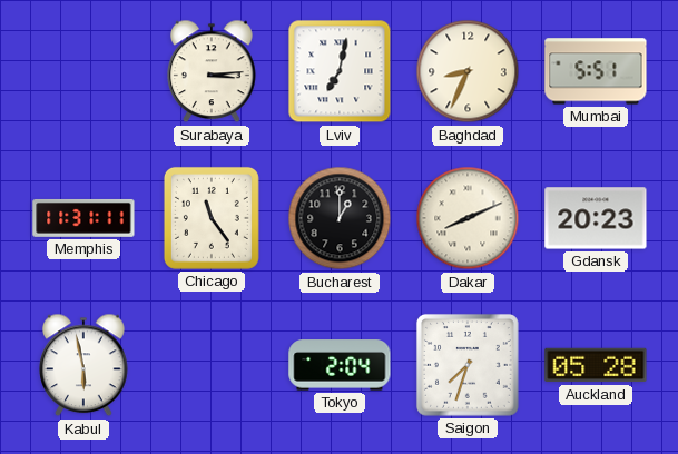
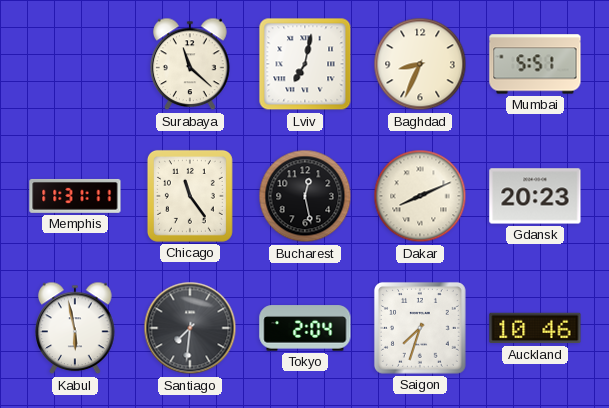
Surabaya: 3:14 -> 11:22
Bucharest: 1:00 -> 12:28
Santiago: none -> 7:31
Auckland: 05:28 -> 10:46
